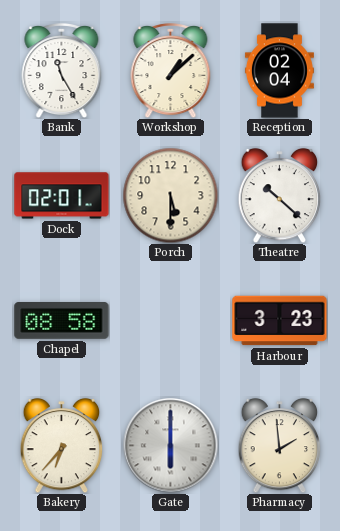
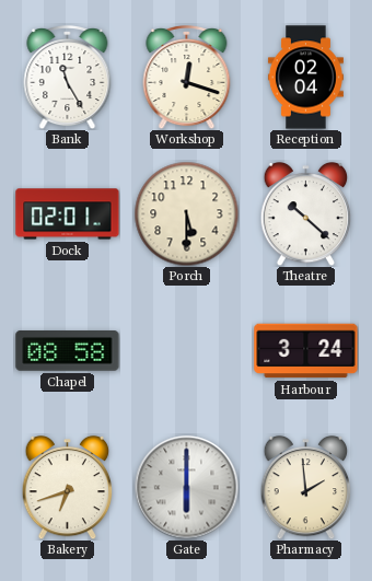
Workshop: 1:08 -> 12:18
Harbour: 3:23 -> 3:24
Bakery: 6:37 -> 6:42
